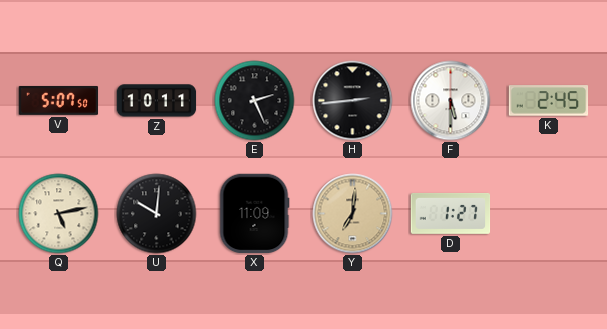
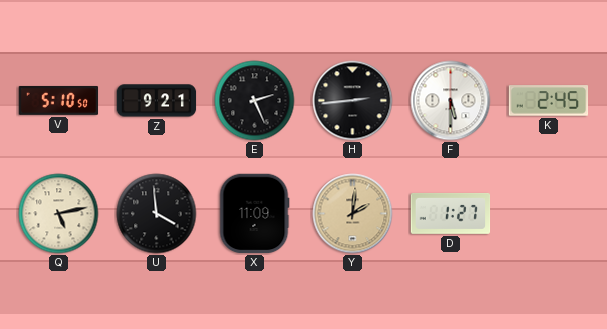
V: 5:07 -> 5:10
Z: 10:11 -> 9:21
U: 10:01 -> 3:59
Y: 7:01 -> 2:01
